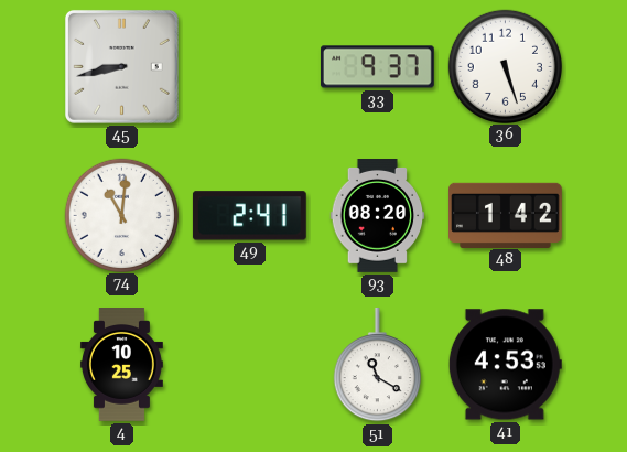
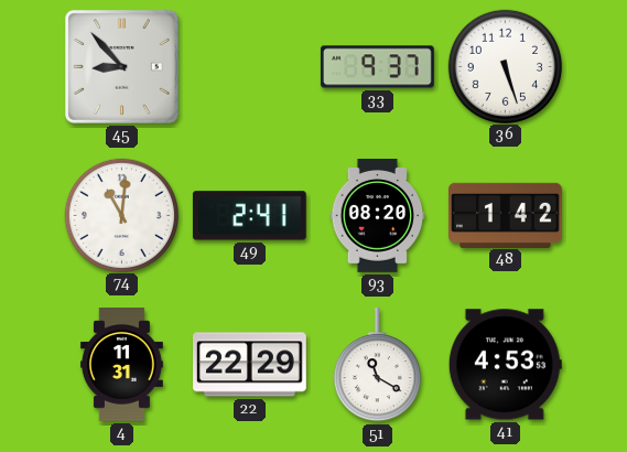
45: 8:43 -> 8:53
4: 10:25 -> 11:31
22: none -> 22:29
